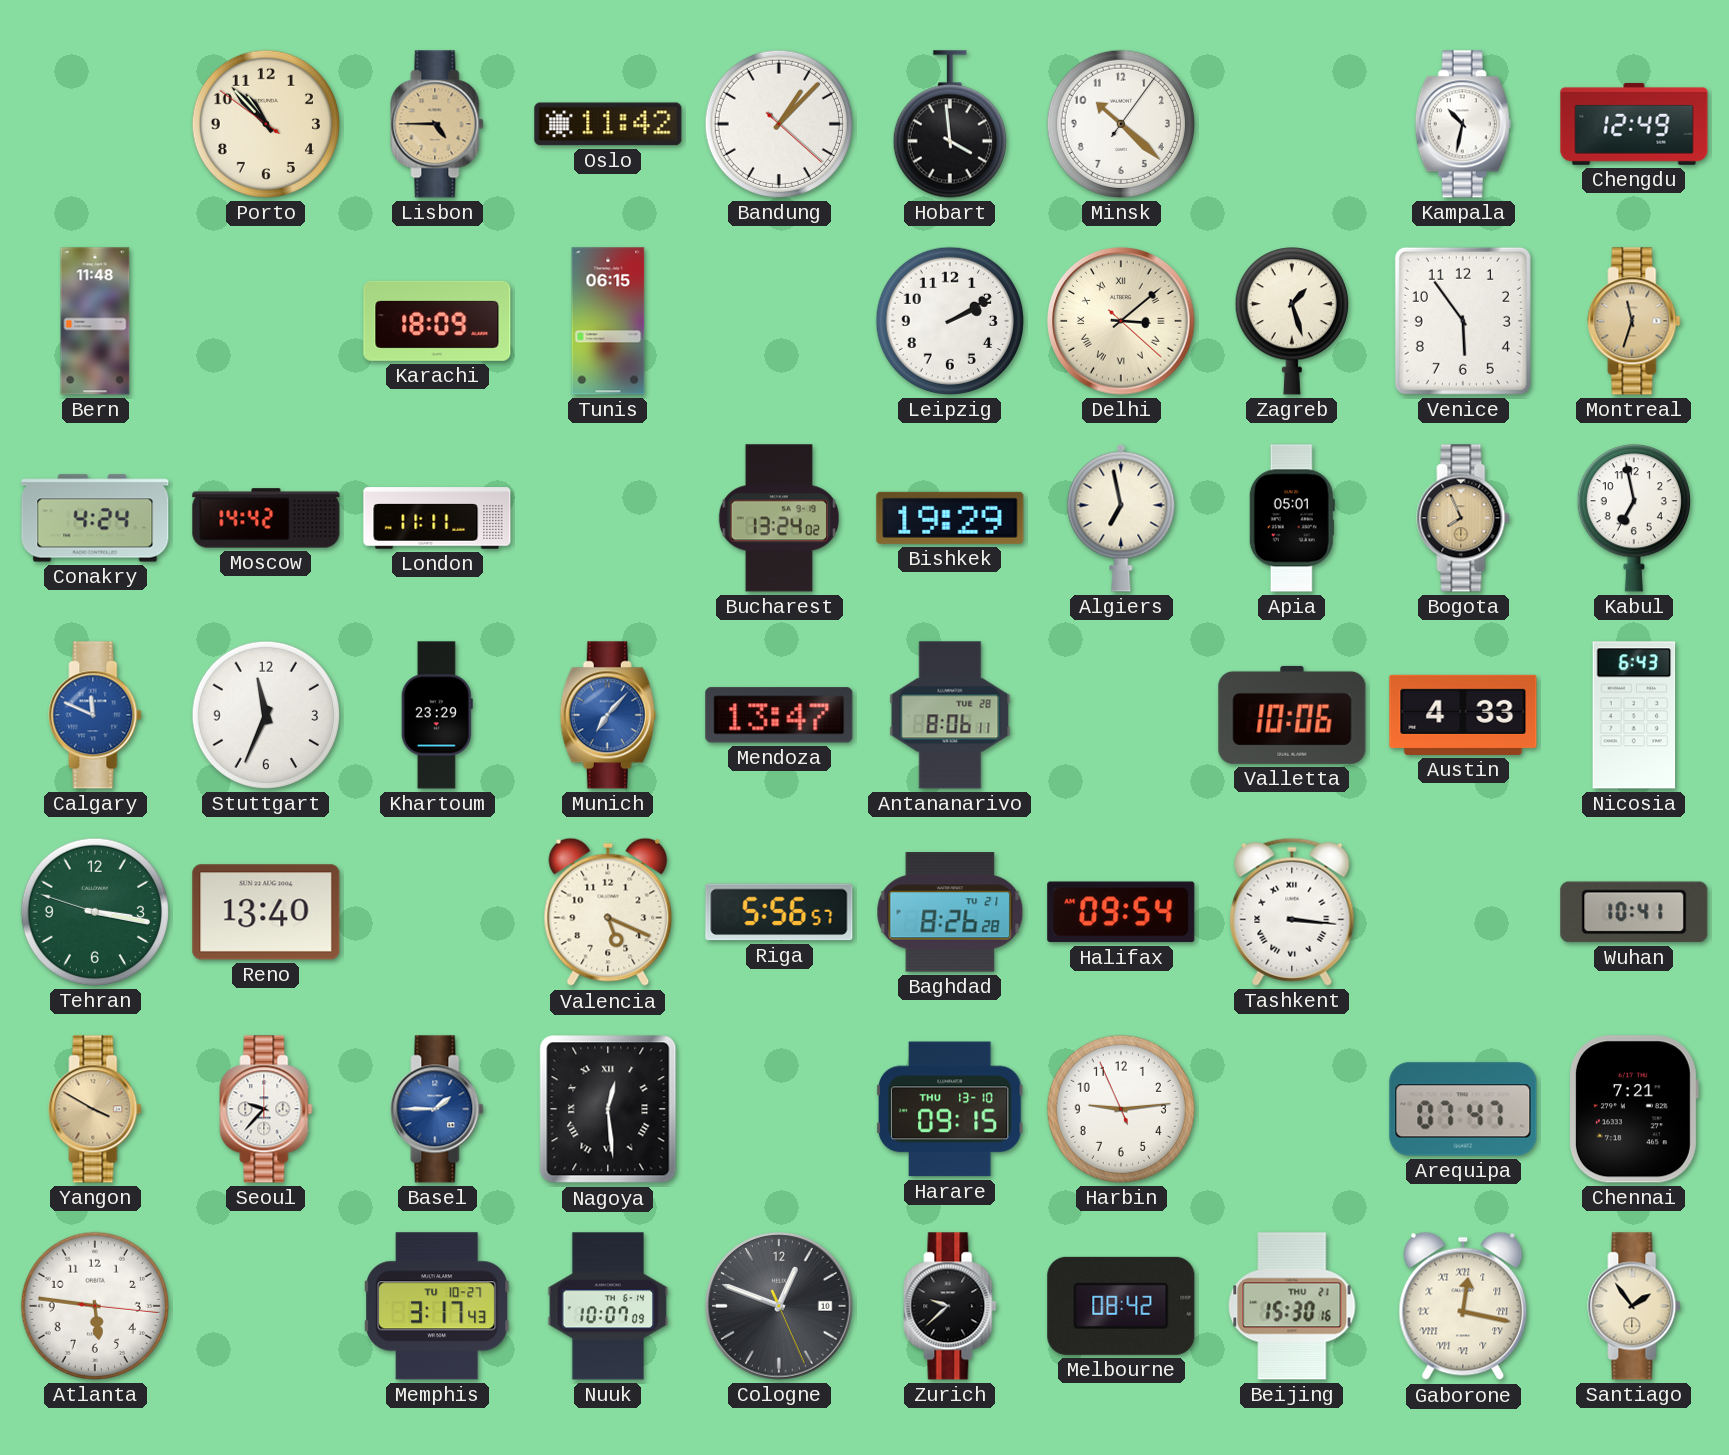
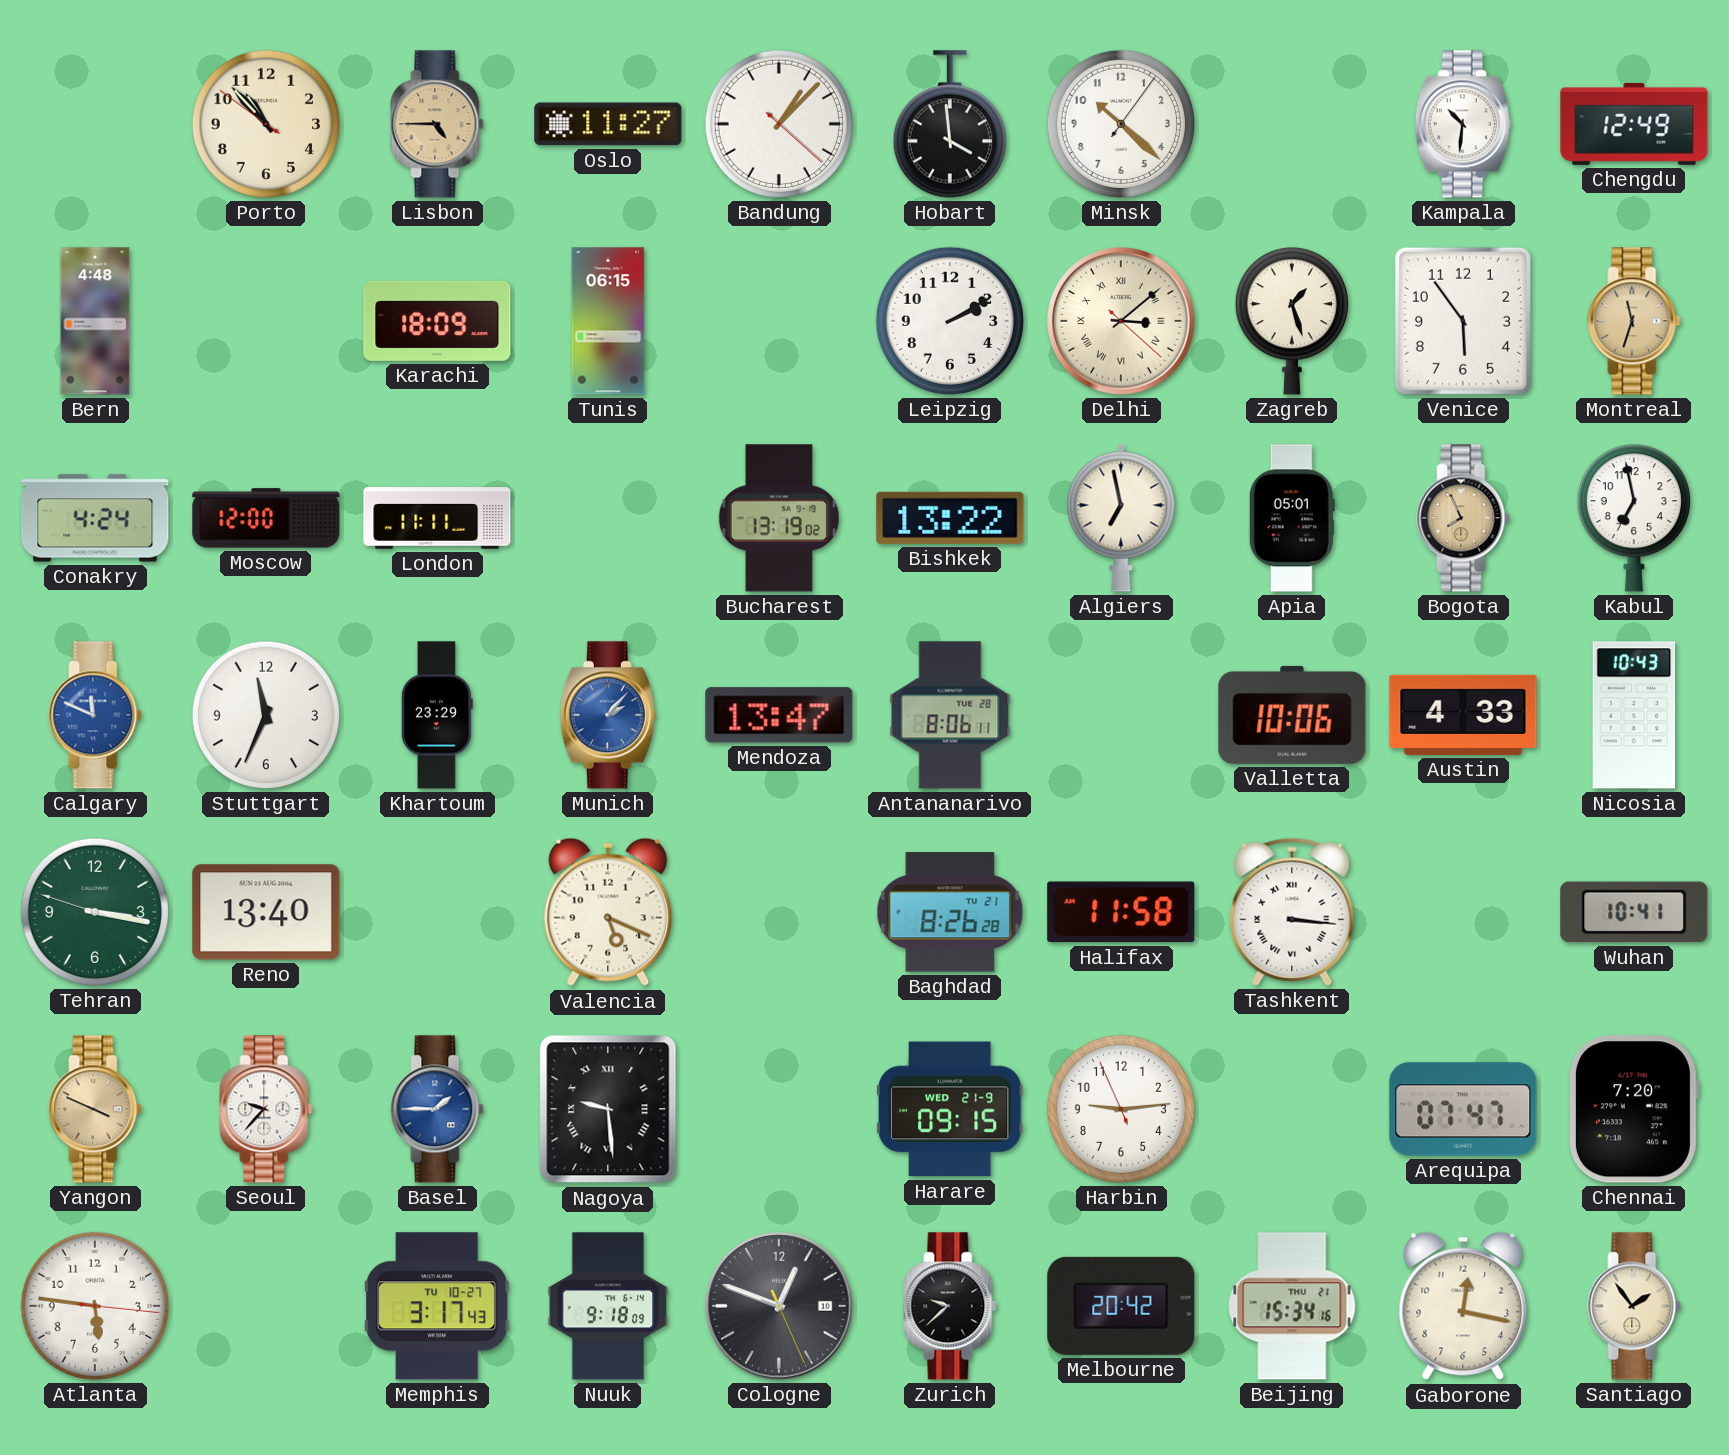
Oslo: 11:42 -> 11:27
Kampala: 10:32 -> 10:31
Bern: 11:48 -> 4:48
Moscow: 14:42 -> 12:00
Bucharest: 13:24 -> 13:19
Bishkek: 19:29 -> 13:22
Munich: 7:07 -> 2:07
Nicosia: 6:43 -> 10:43
Riga: 5:56 -> none
Halifax: 09:54 -> 11:58
Yangon: 3:50 -> 3:49
Nagoya: 12:29 -> 9:29
Harare date: THU 13-10 -> WED 21-9
Chennai: 7:21 -> 7:20
Nuuk: 10:07 -> 9:18
Melbourne: 08:42 -> 20:42
Beijing: 15:30 -> 15:34
Gaborone numerals: Roman -> Arabic
